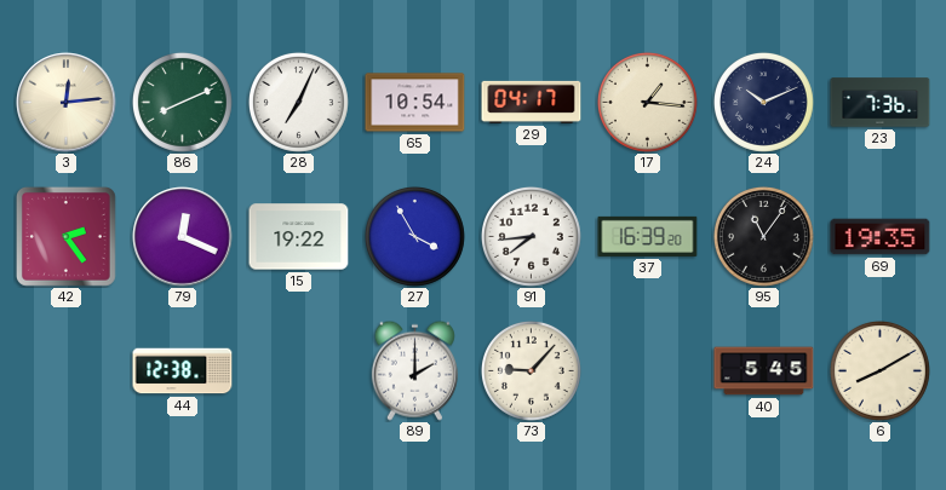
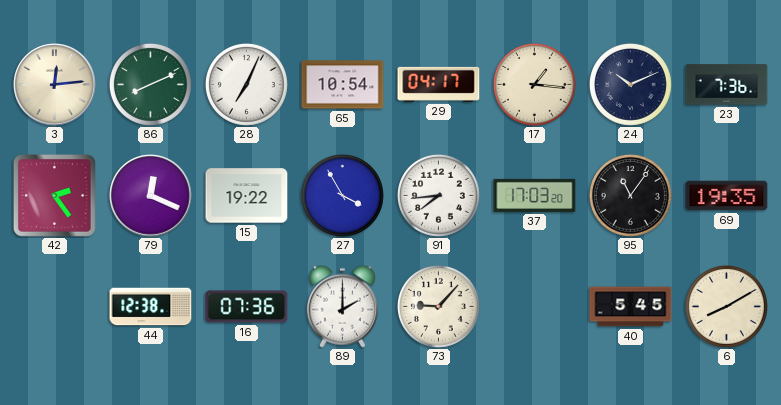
37: 16:39 -> 17:03
16: none -> 07:36
